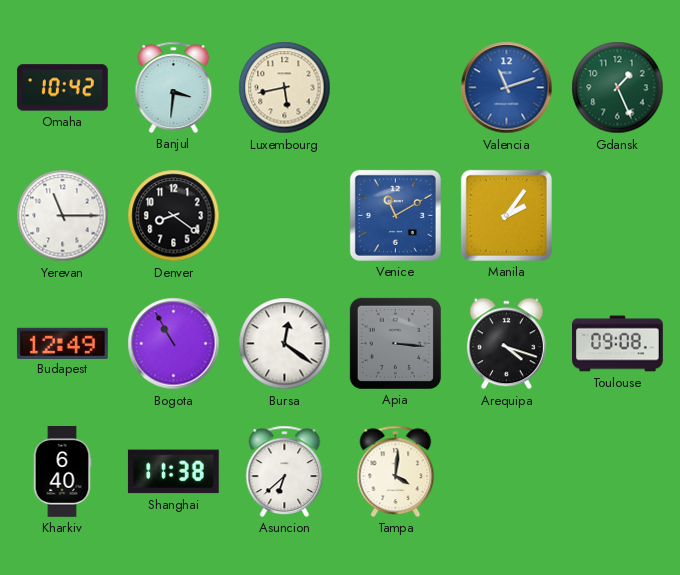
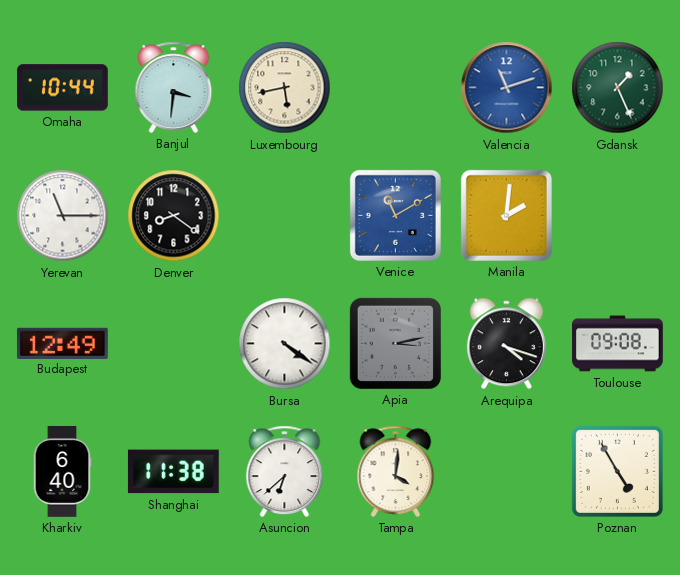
Omaha: 10:42 -> 10:44
Manila: 2:06 -> 2:01
Bogota: 10:55 -> none
Bursa: 12:21 -> 4:21
Apia: 3:16 -> 3:13
Poznan: none -> 4:55
